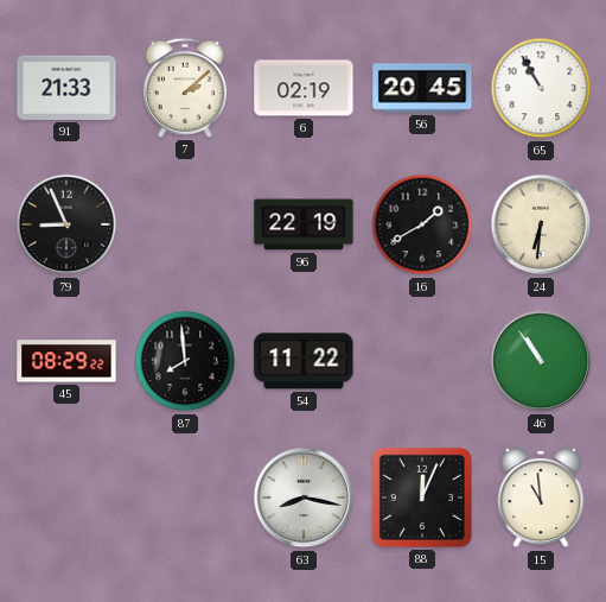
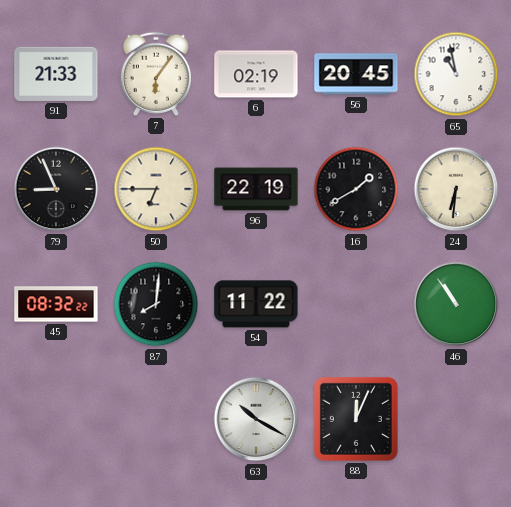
7: 2:08 -> 6:06
65: 10:55 -> 10:58
50: none -> 6:45
45: 08:29 -> 08:32
87: 7:59 -> 8:01
63: 8:17 -> 10:20
15: 10:59 -> none
